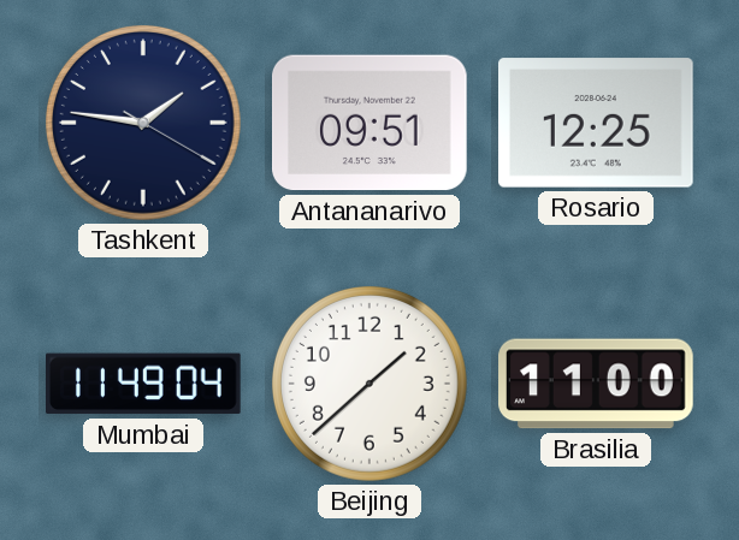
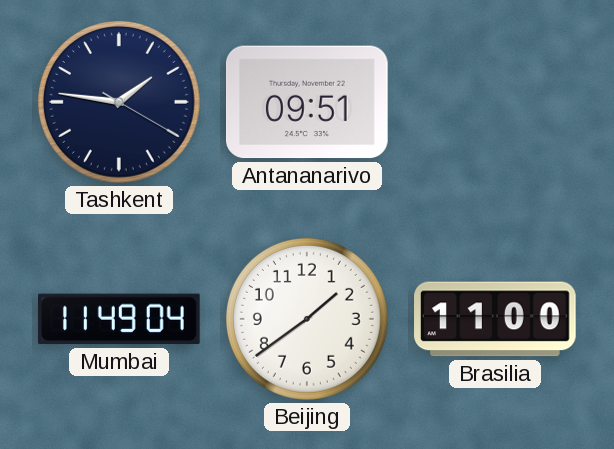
Rosario: 12:25 -> none
Beijing: 1:38 -> 1:39
